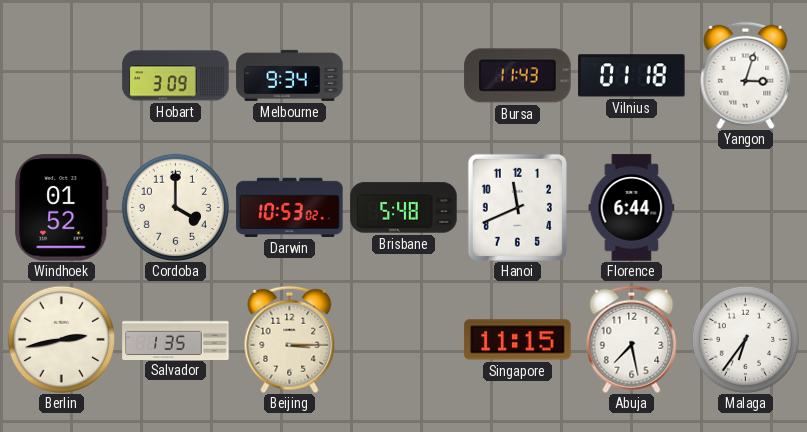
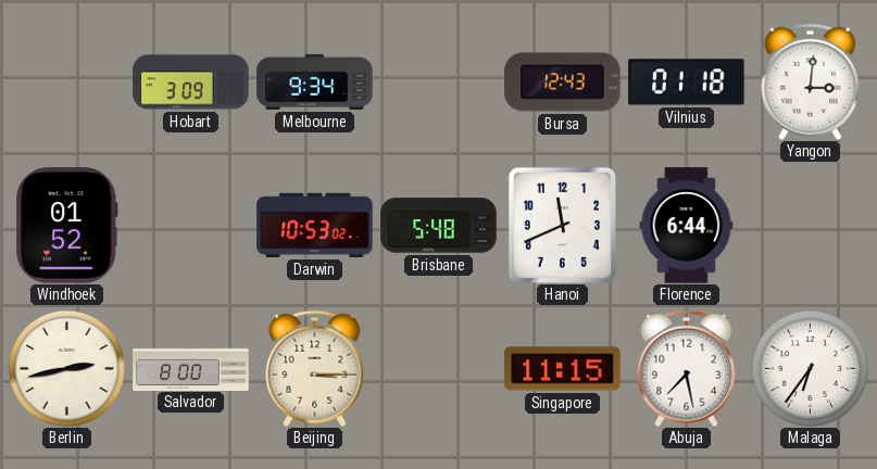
Bursa: 11:43 -> 12:43
Yangon: 3:03 -> 3:01
Cordoba: 4:00 -> none
Salvador: 1:35 -> 8:00
